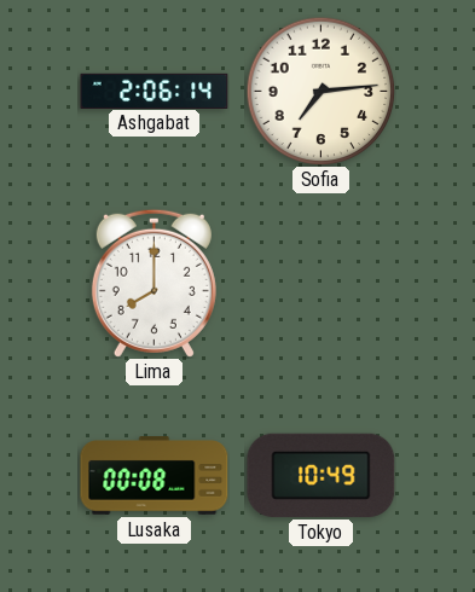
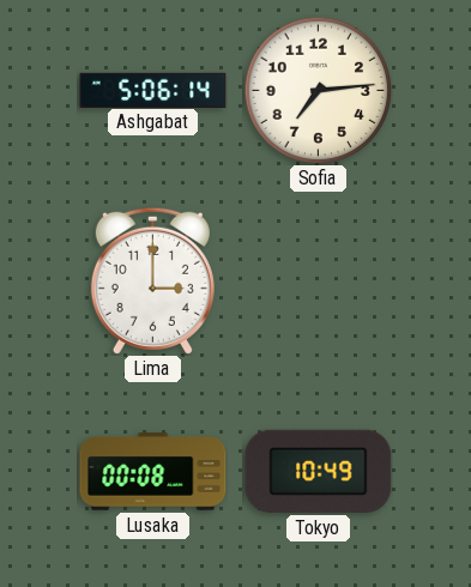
Ashgabat: 2:06 -> 5:06
Lima: 8:00 -> 3:00
